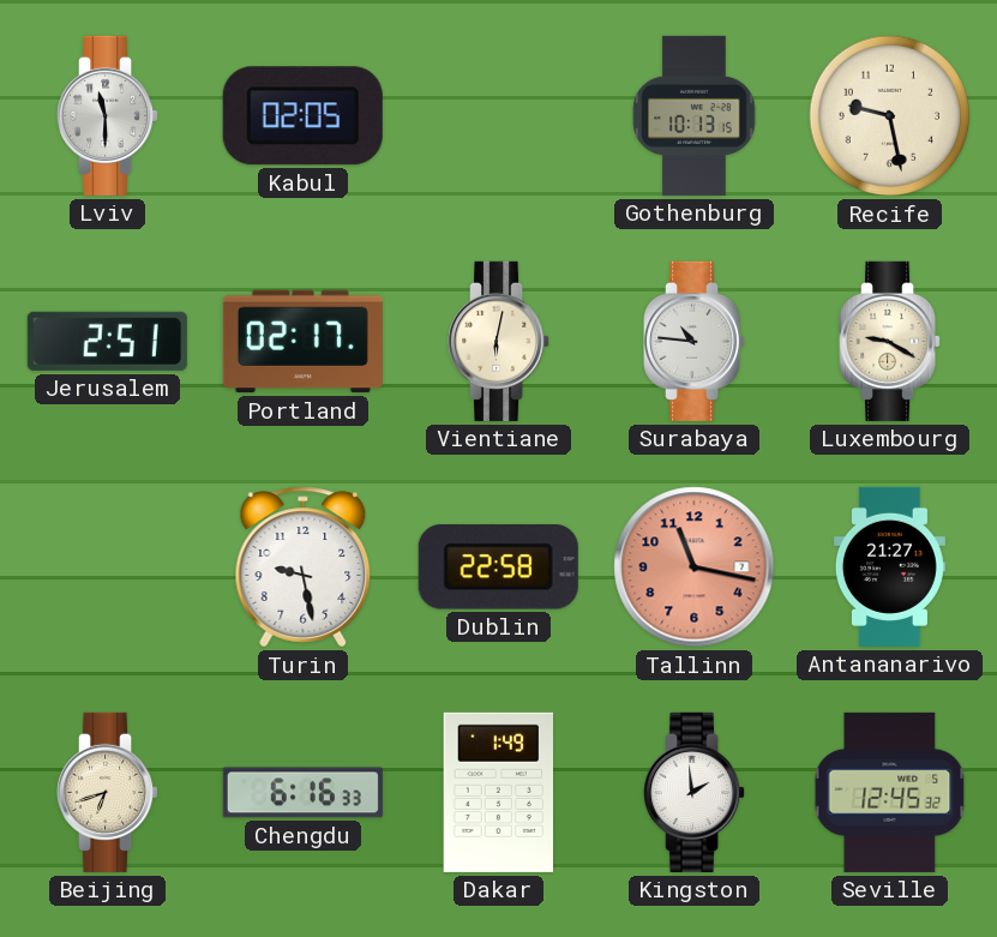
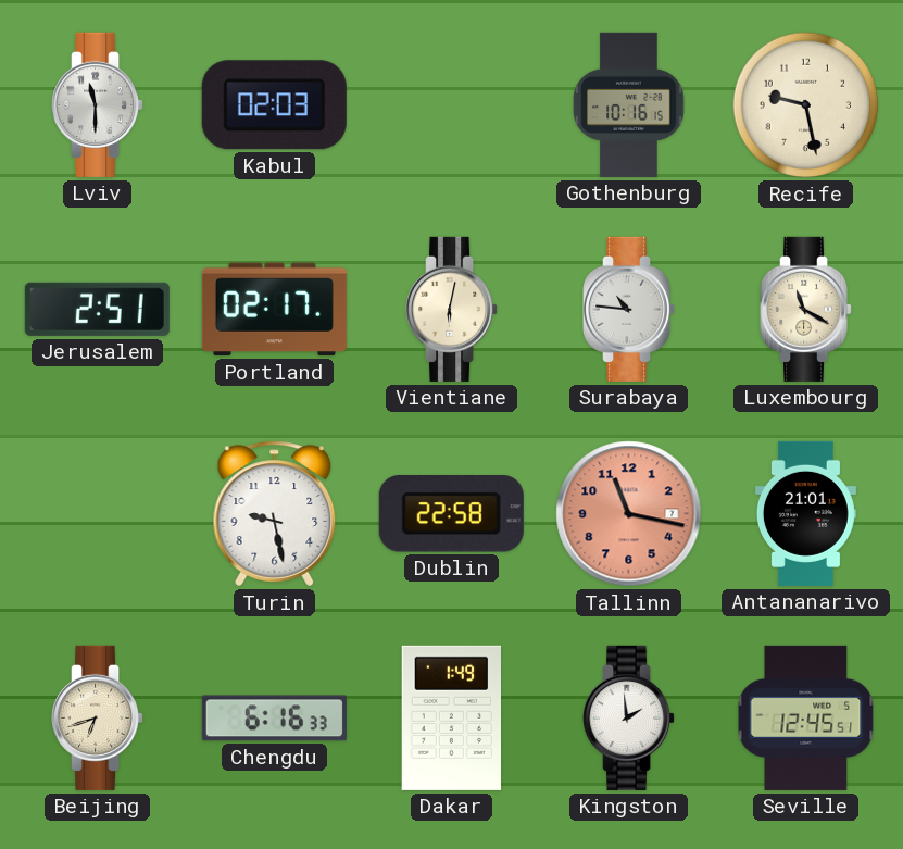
Kabul: 02:05 -> 02:03
Gothenburg: 10:13 -> 10:16
Luxembourg: 9:20 -> 11:20
Antananarivo: 21:27 -> 21:01
Seville: 12:45:32 -> 12:45:51
